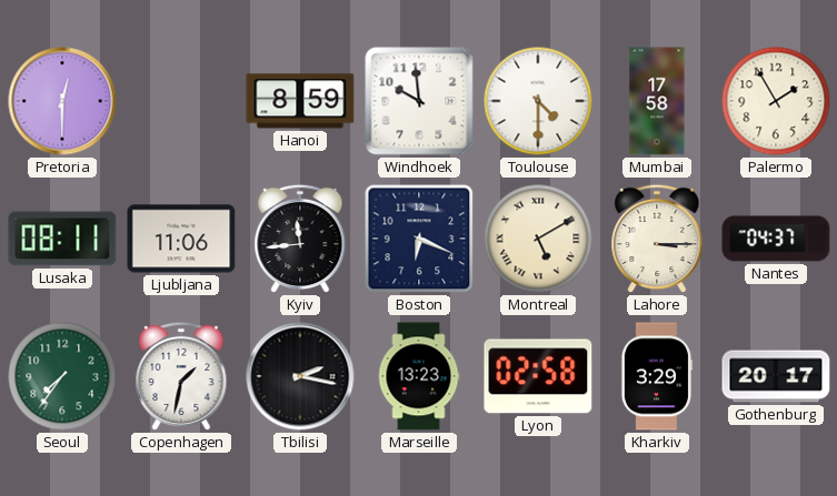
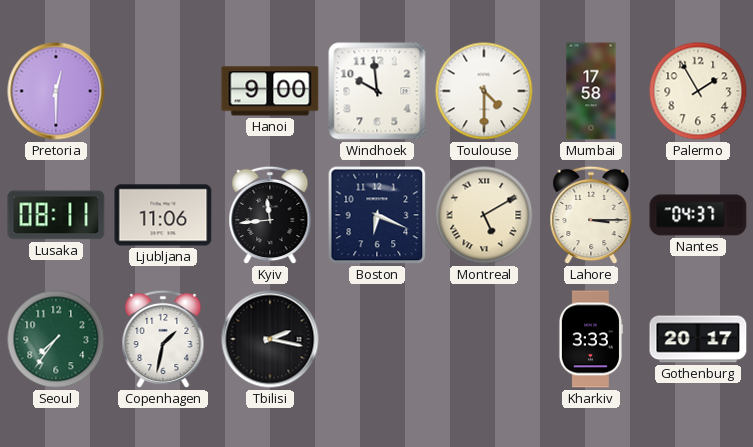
Hanoi: 8:59 -> 9:00
Marseille: 13:23 -> none
Lyon: 02:58 -> none
Kharkiv: 3:29 -> 3:33
